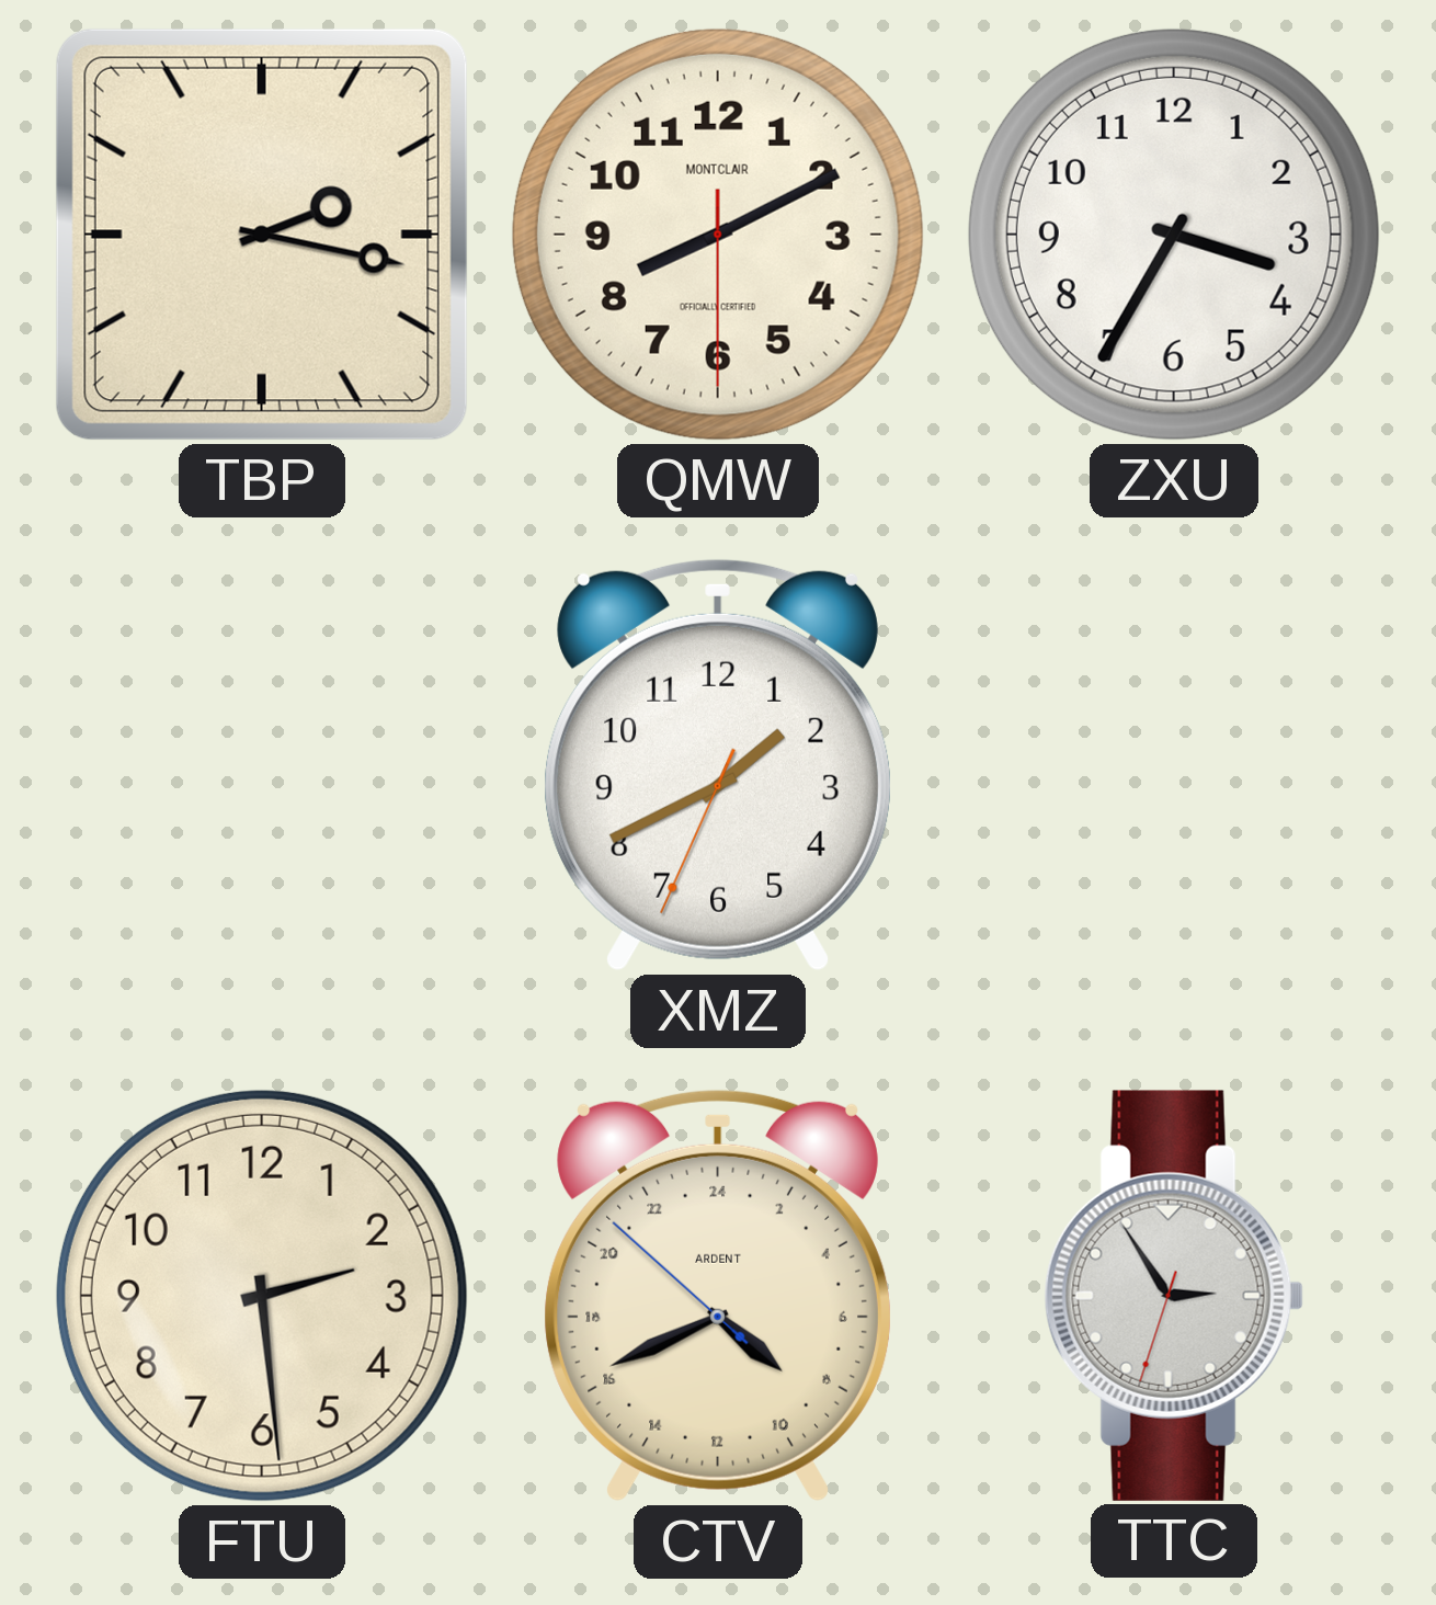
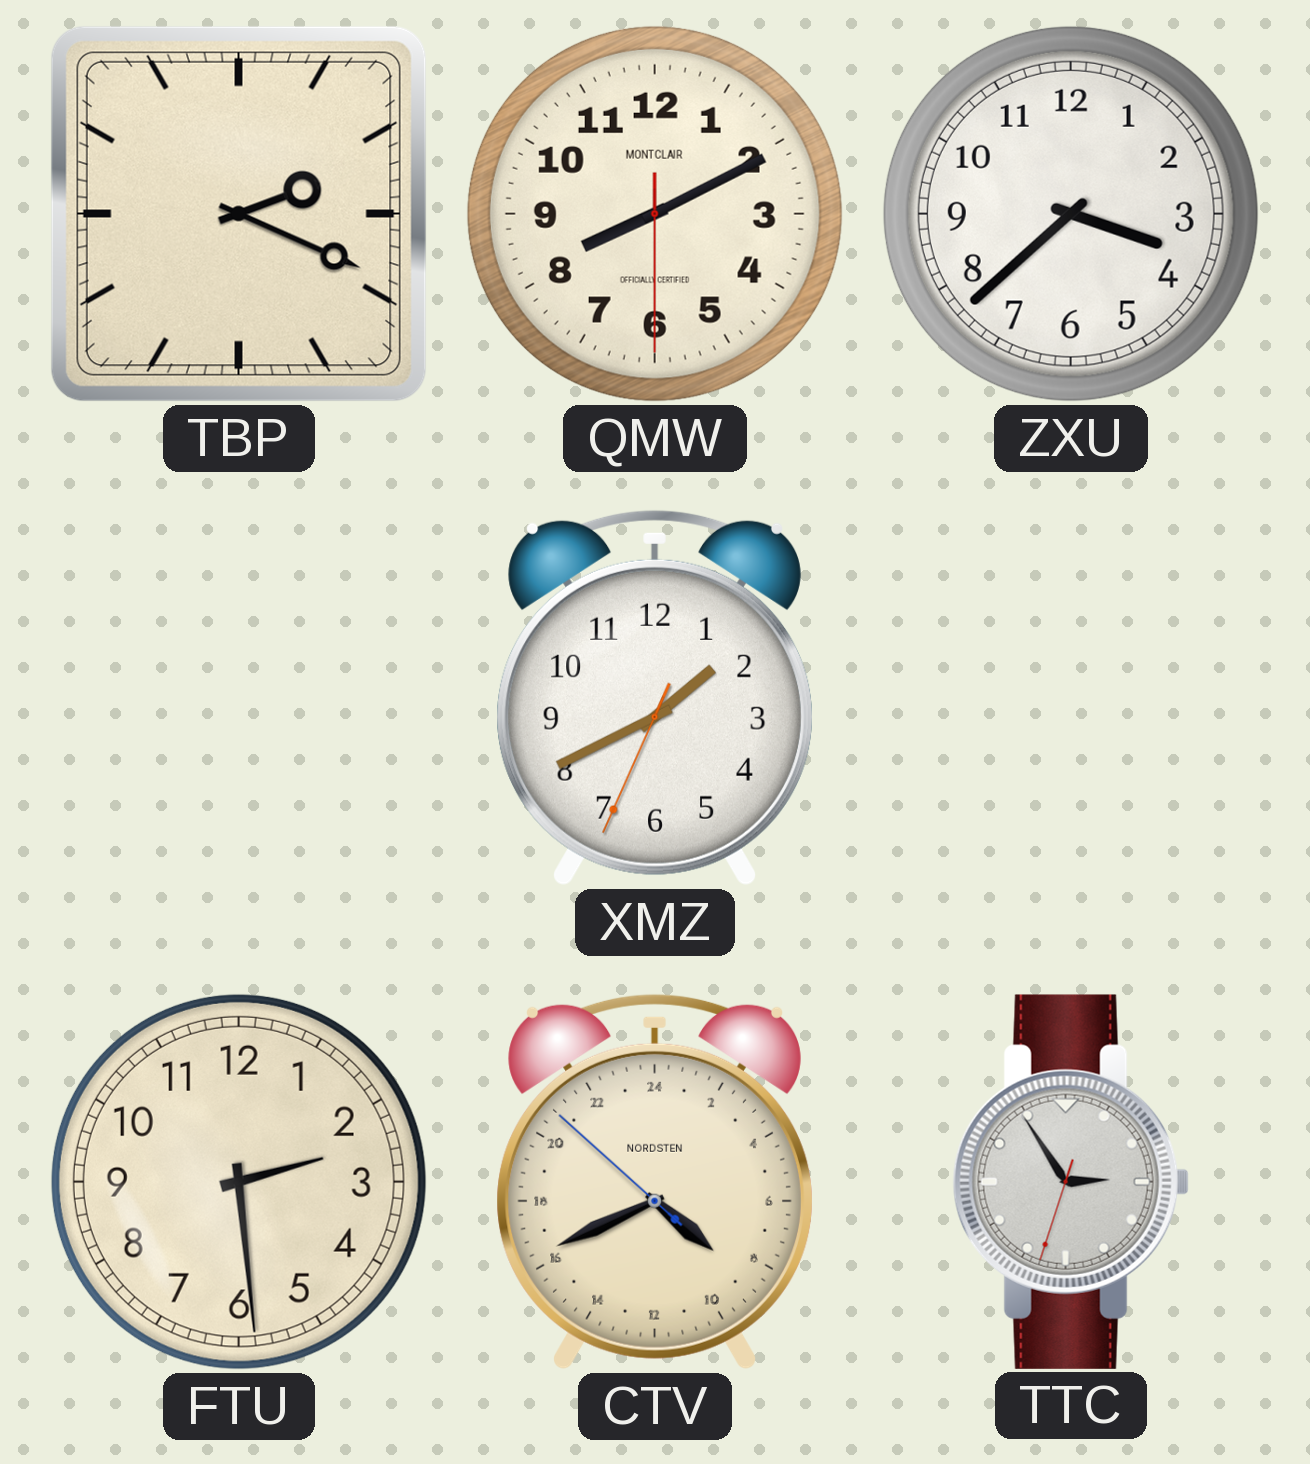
TBP: 2:17 -> 2:19
ZXU: 3:35 -> 3:38
CTV brand: ARDENT -> NORDSTEN
